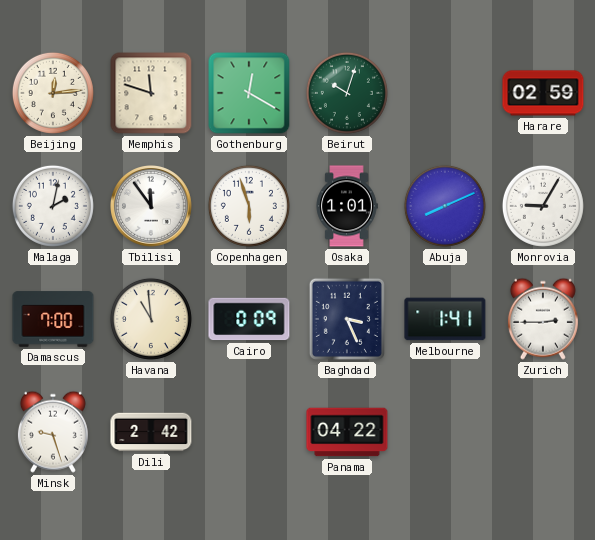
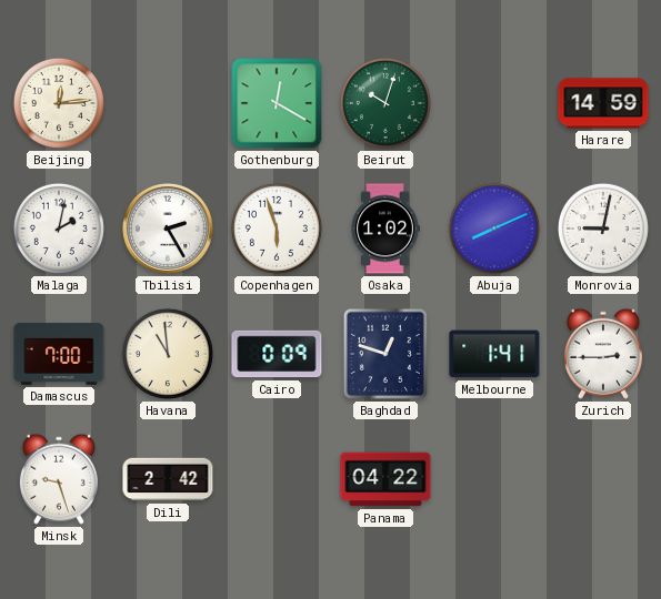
Memphis: 11:48 -> none
Harare: 02:59 -> 14:59
Tbilisi: 11:54 -> 2:25
Osaka: 1:01 -> 1:02
Monrovia: 9:05 -> 9:02
Baghdad: 3:26 -> 12:48
